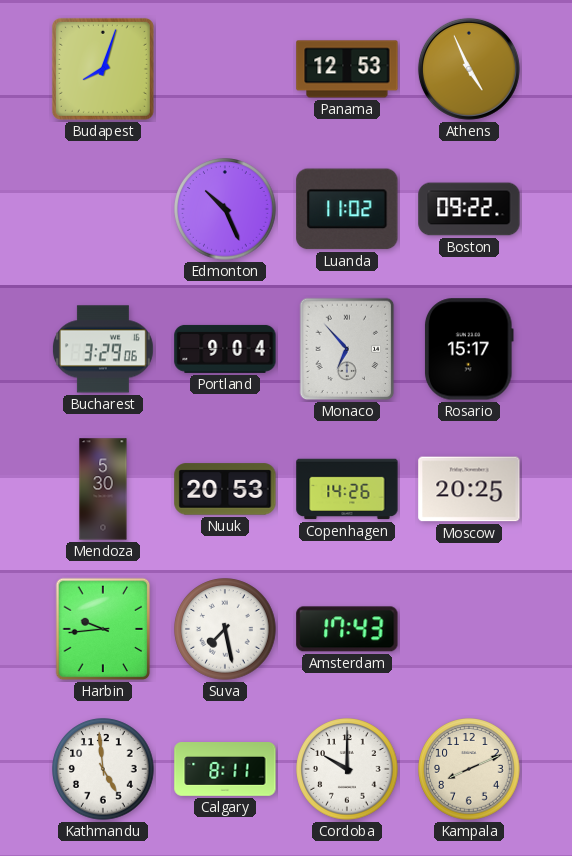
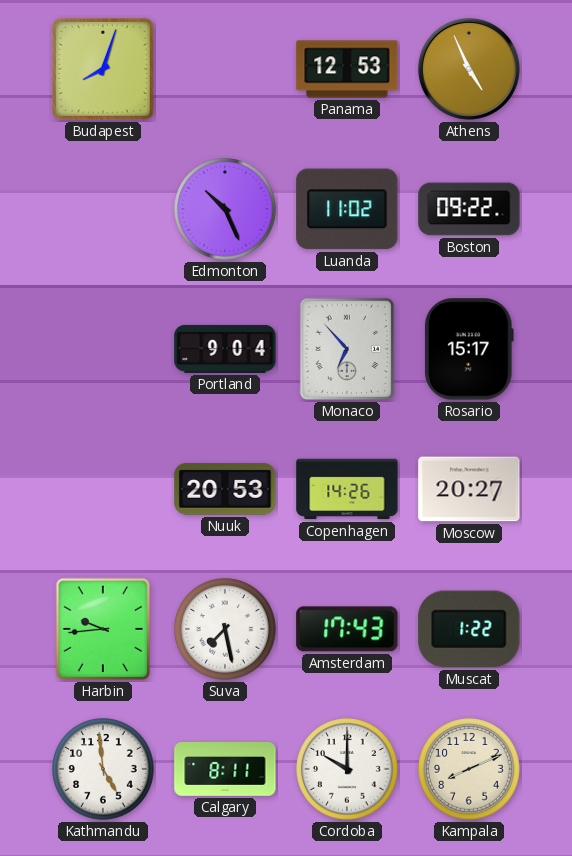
Bucharest: 3:29 -> none
Mendoza: 5:30 -> none
Moscow: 20:25 -> 20:27
Muscat: none -> 1:22
